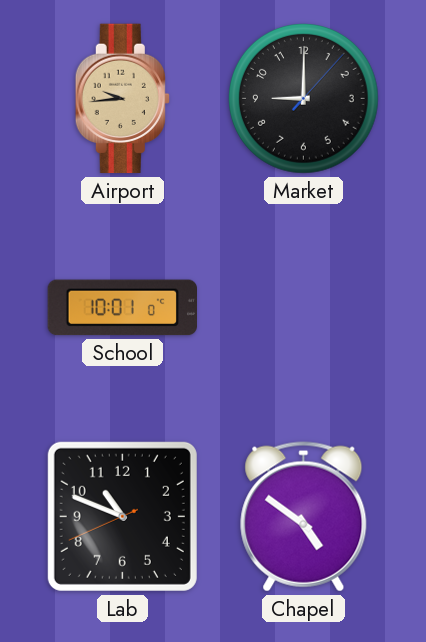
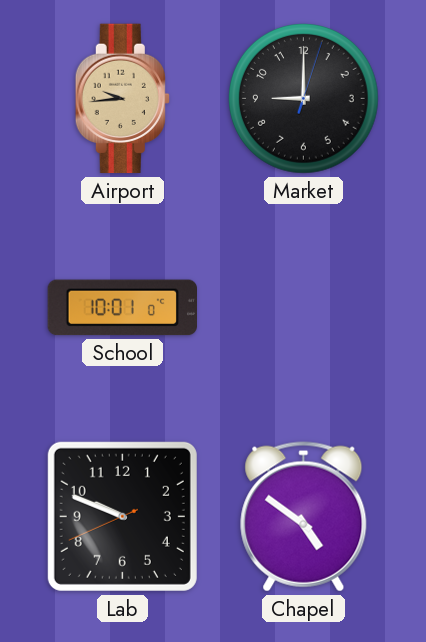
Market: 9:00:07 -> 9:00:03
Lab: 10:48 -> 9:48
